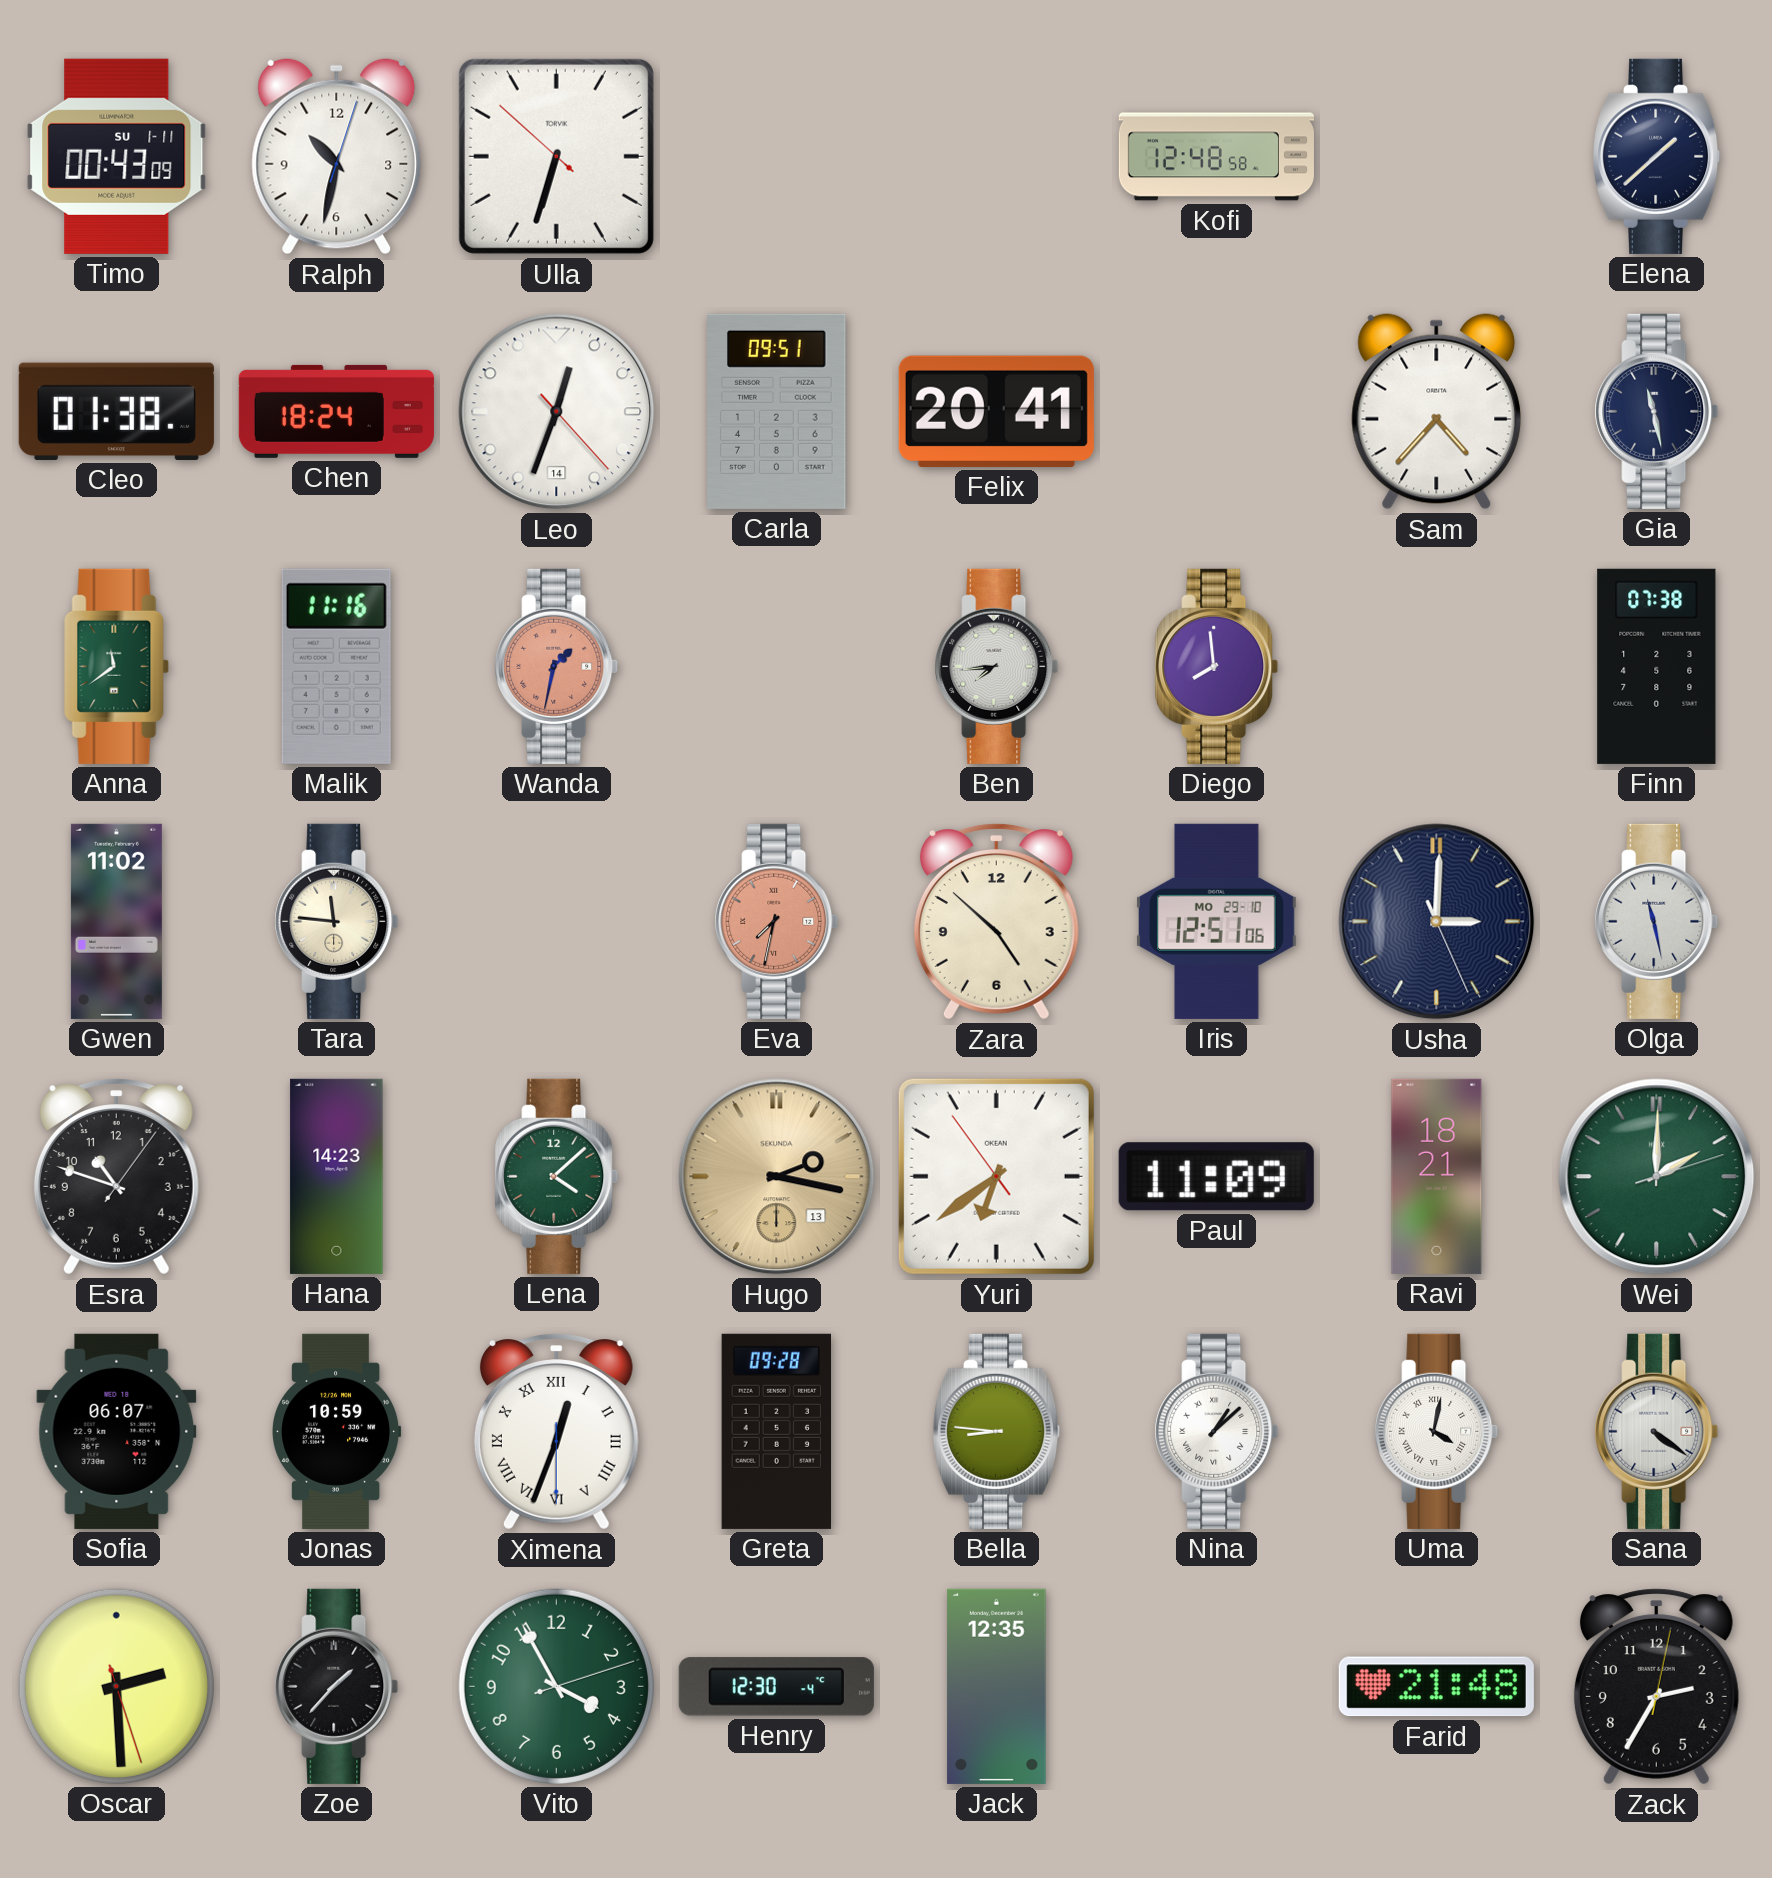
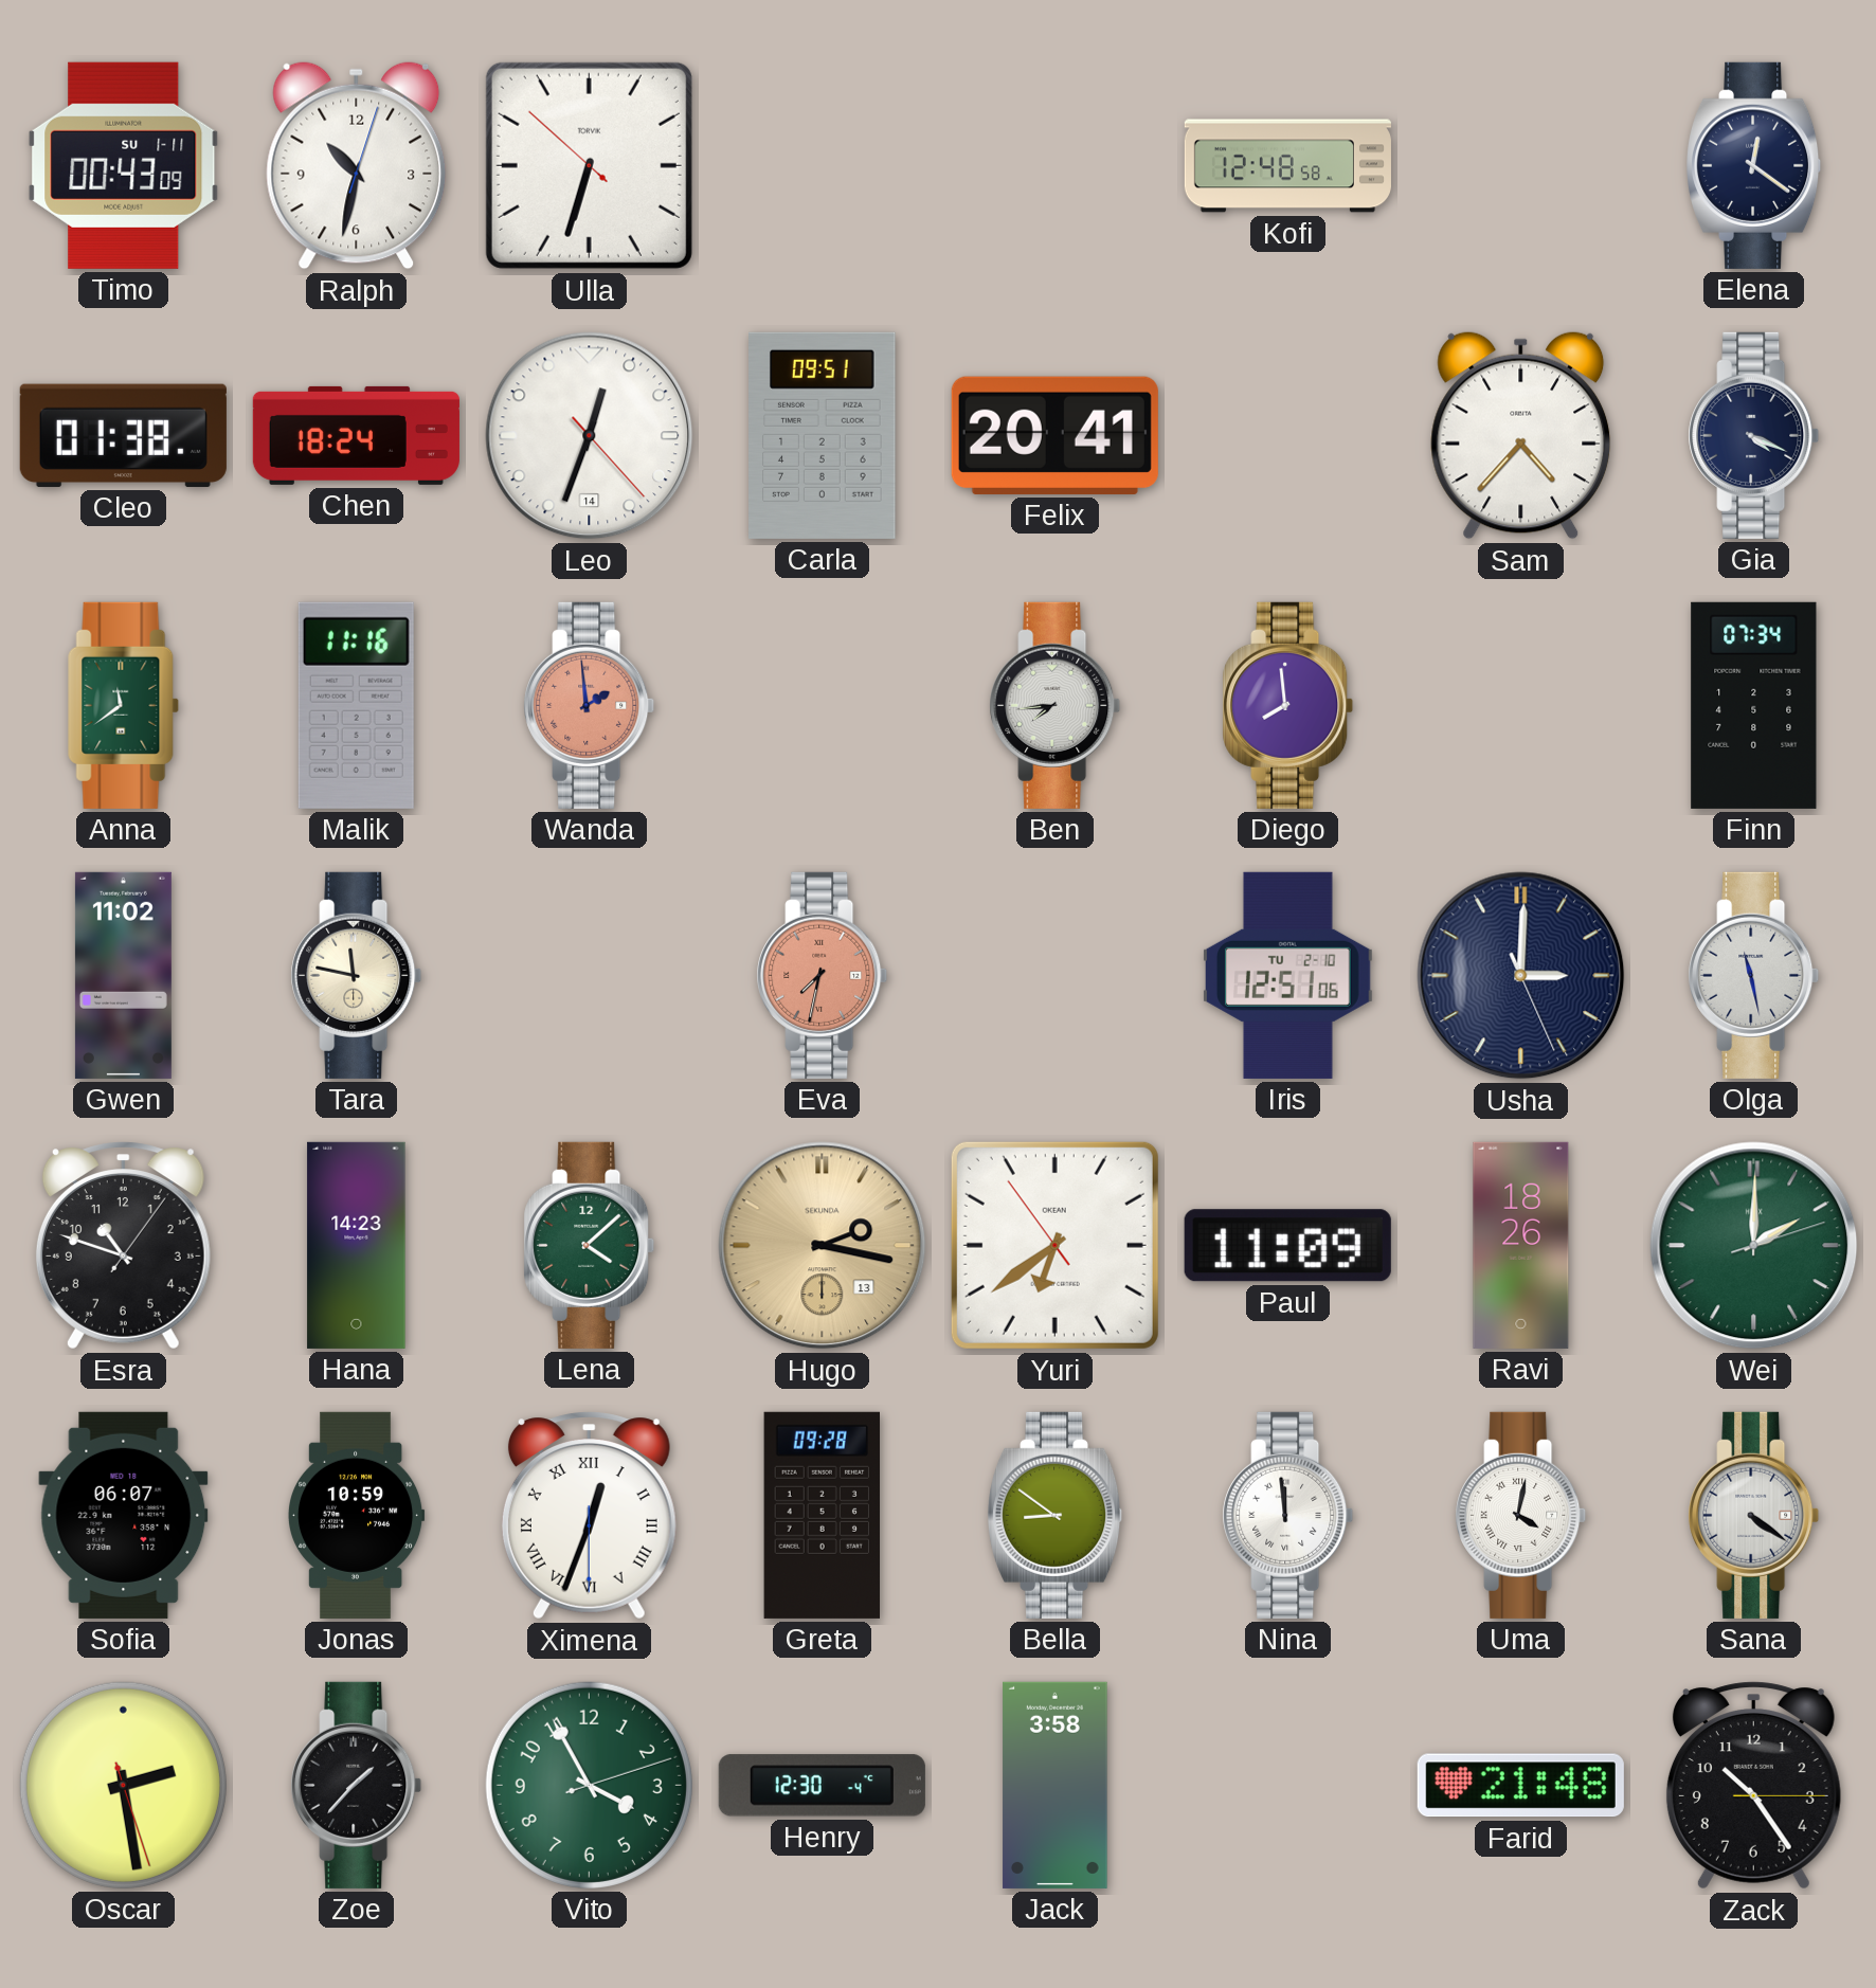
Elena: 1:38 -> 12:21
Gia: 11:28 -> 4:19
Wanda: 1:32 -> 1:59
Finn: 07:38 -> 07:34
Tara: 11:46 -> 11:47
Zara: 4:52 -> none
Iris date: MO 29-10 -> TU 2-10
Ravi: 18:21 -> 18:26
Bella: 8:46 -> 8:51
Nina: 1:08 -> 11:59
Oscar: 2:29 -> 2:28
Jack: 12:35 -> 3:58
Zack: 2:35 -> 10:24
